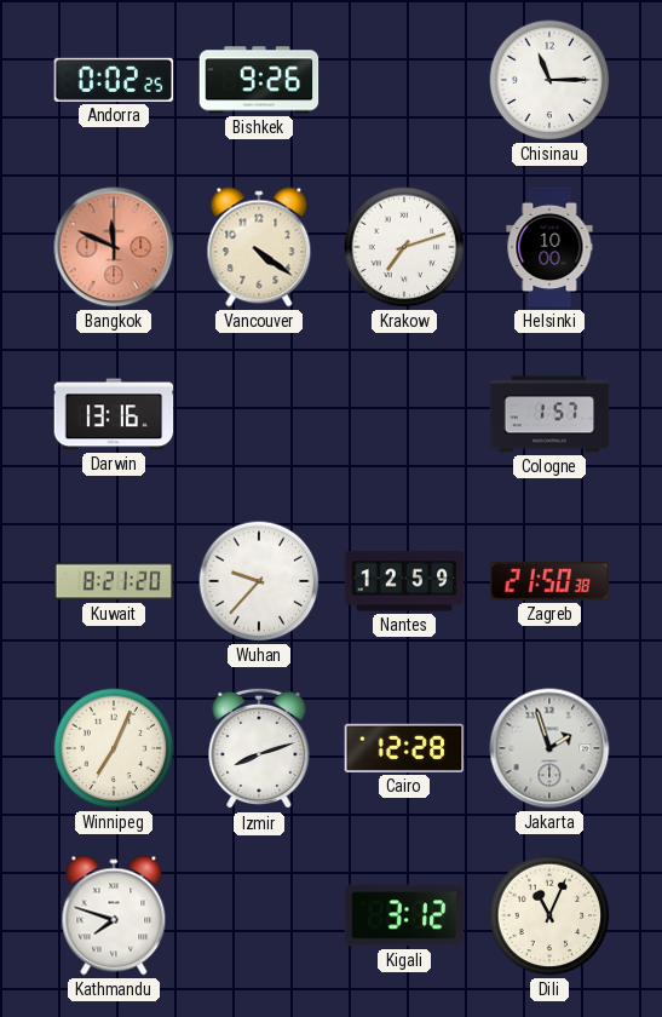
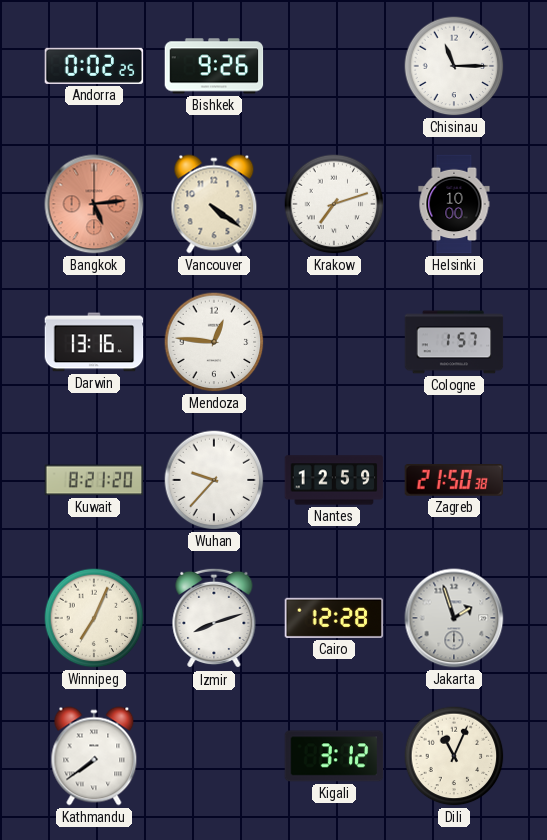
Bangkok: 11:49 -> 5:14
Mendoza: none -> 12:46
Kathmandu: 7:48 -> 7:39
